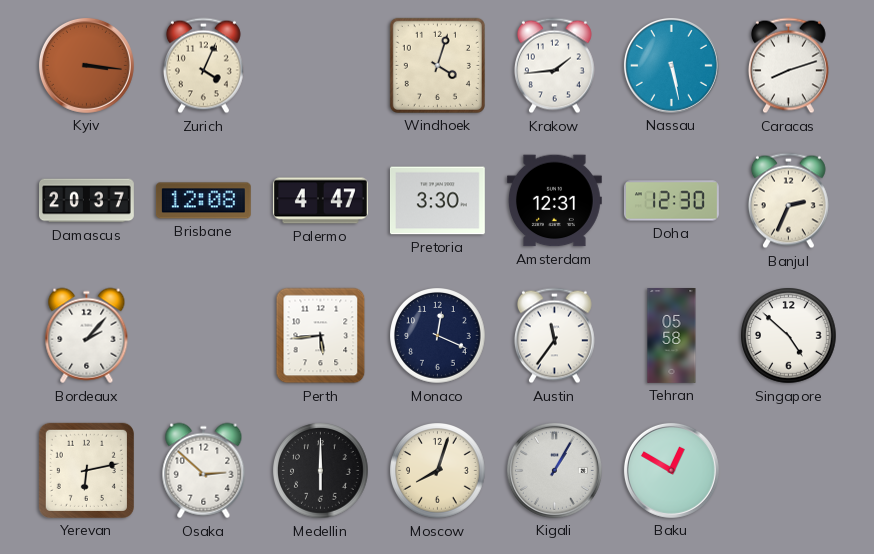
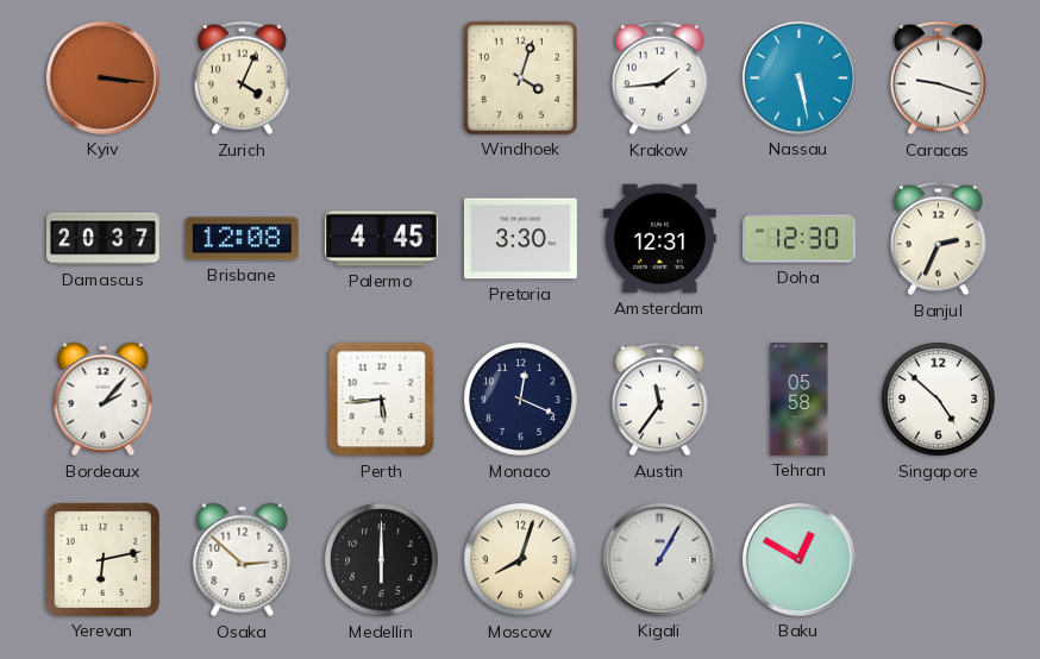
Caracas: 8:12 -> 9:18
Palermo: 4:47 -> 4:45
